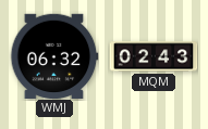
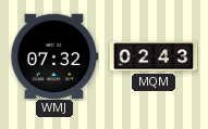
WMJ: 06:32 -> 07:32
